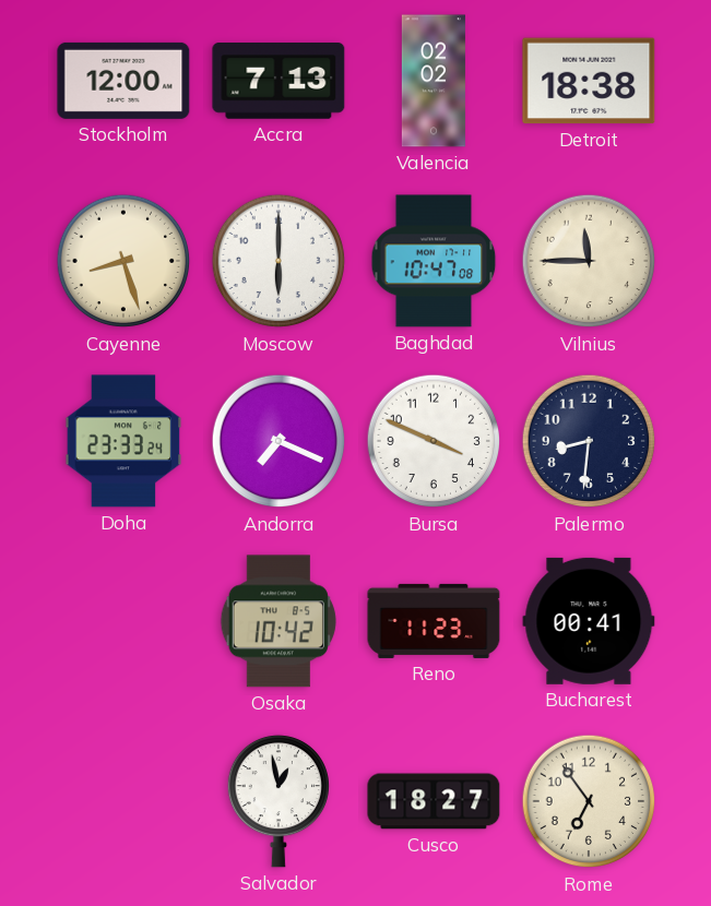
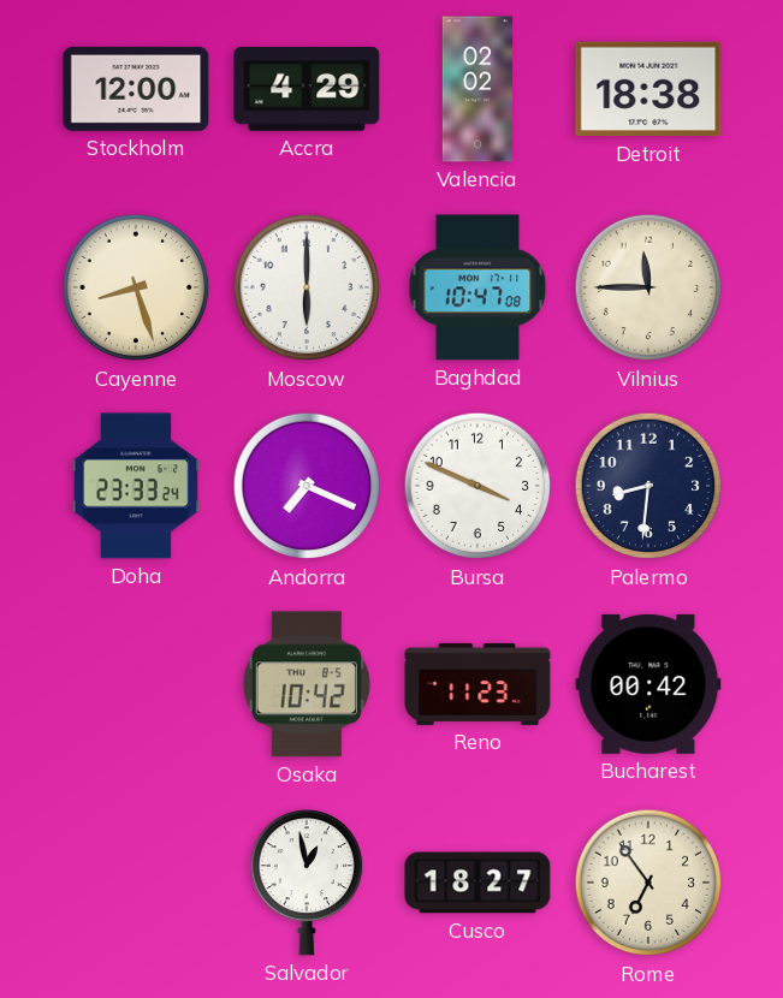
Accra: 7:13 -> 4:29
Bucharest: 00:41 -> 00:42
